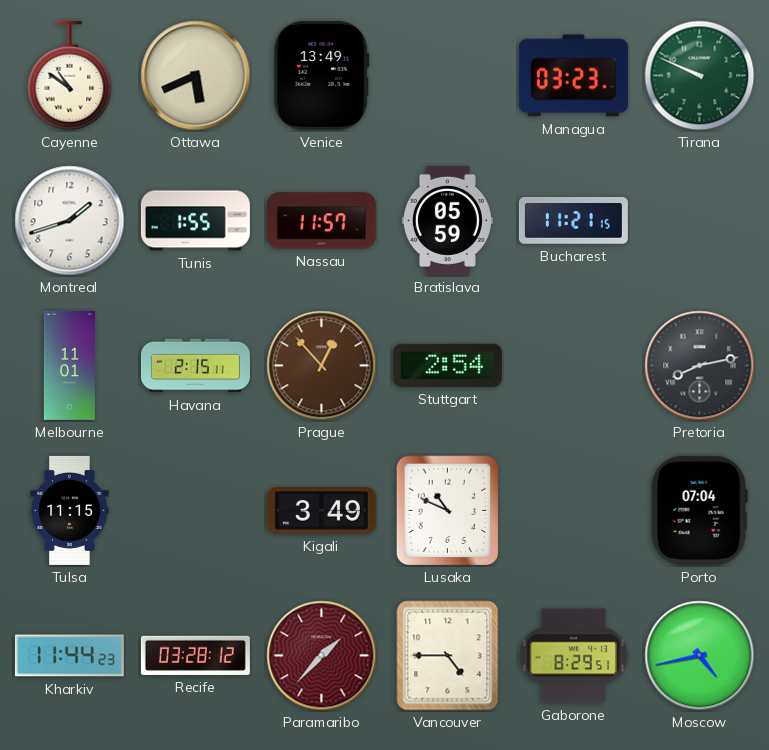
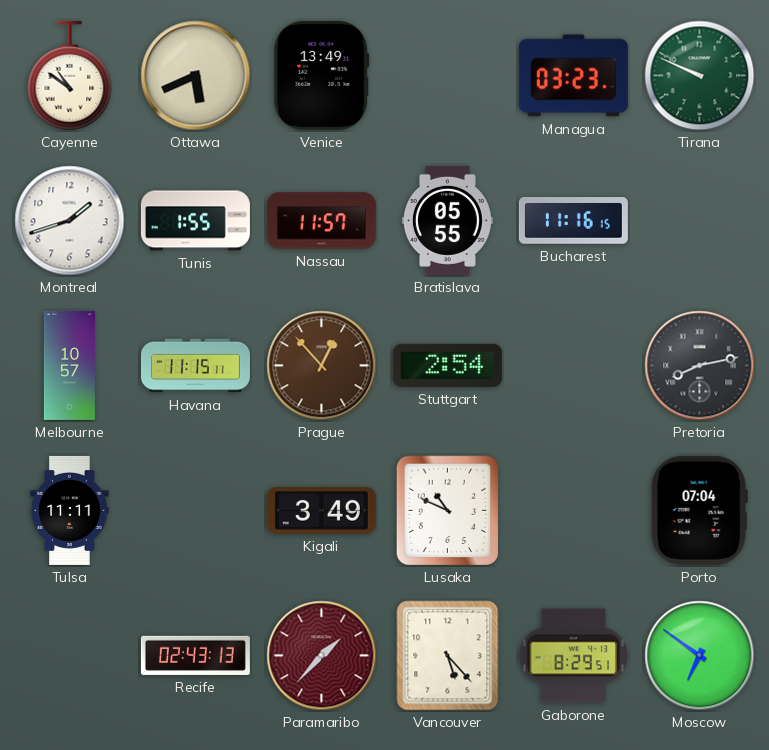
Bratislava: 05:59 -> 05:55
Bucharest: 11:21 -> 11:16
Melbourne: 11:01 -> 10:57
Havana: 2:15 -> 11:15
Tulsa: 11:15 -> 11:11
Kharkiv: 11:44 -> none
Recife: 03:28 -> 02:43
Vancouver: 4:45 -> 5:23
Moscow: 4:43 -> 6:51
